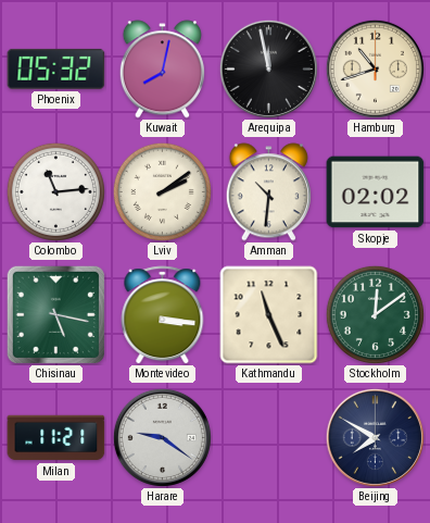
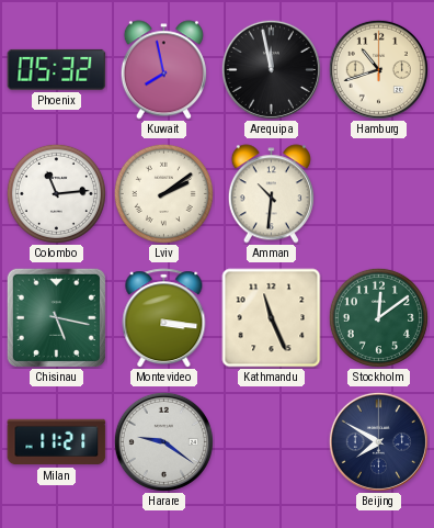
Kuwait: 8:02 -> 7:58
Skopje: 02:02 -> none
